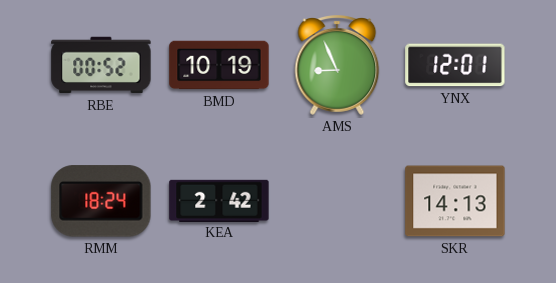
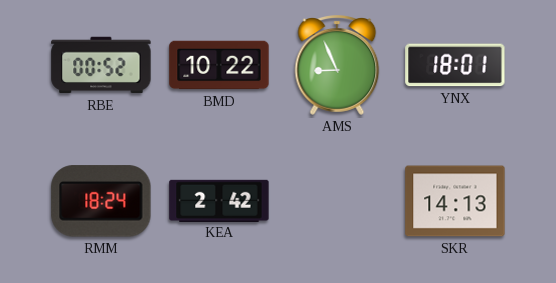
BMD: 10:19 -> 10:22
YNX: 12:01 -> 18:01
